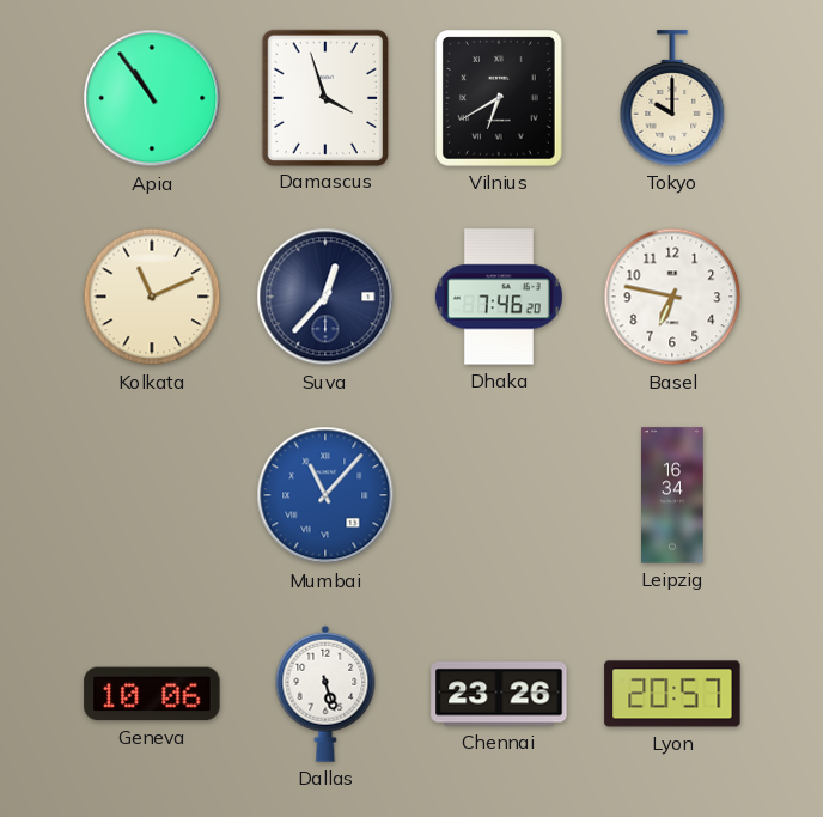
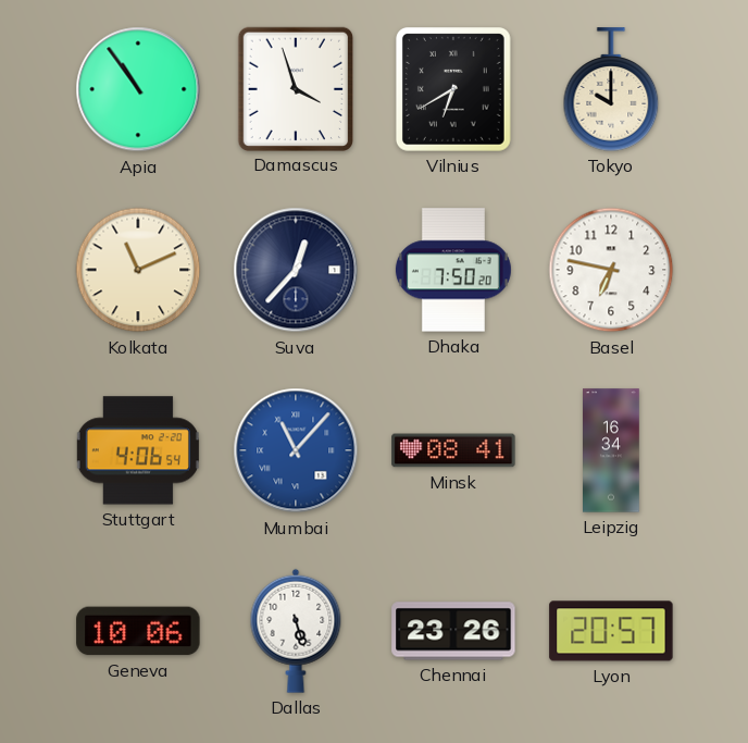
Dhaka: 7:46 -> 7:50
Stuttgart: none -> 4:06
Minsk: none -> 08:41
